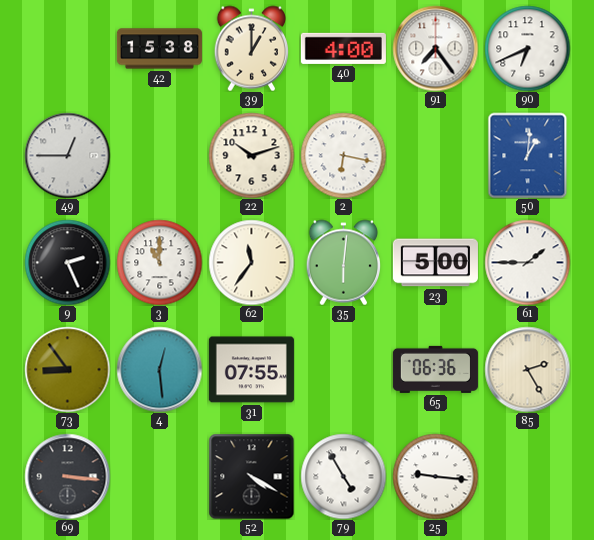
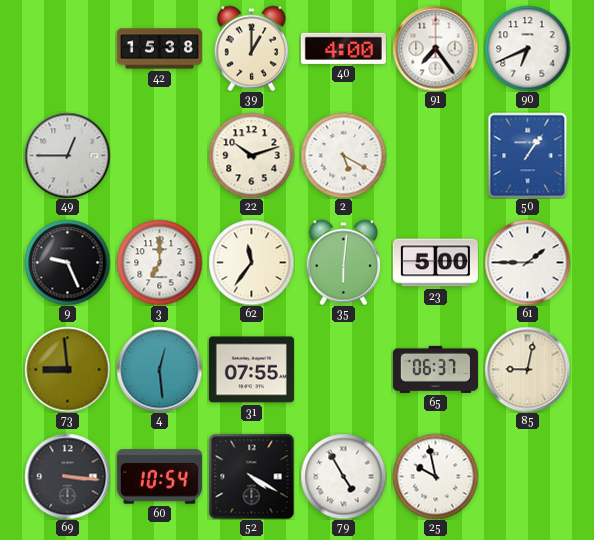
2: 6:17 -> 5:20
50: 1:01 -> 1:06
9: 2:26 -> 9:26
3: 11:00 -> 7:00
73: 8:54 -> 8:59
65: 06:36 -> 06:37
85: 2:25 -> 9:02
60: none -> 10:54
25: 9:16 -> 9:58
